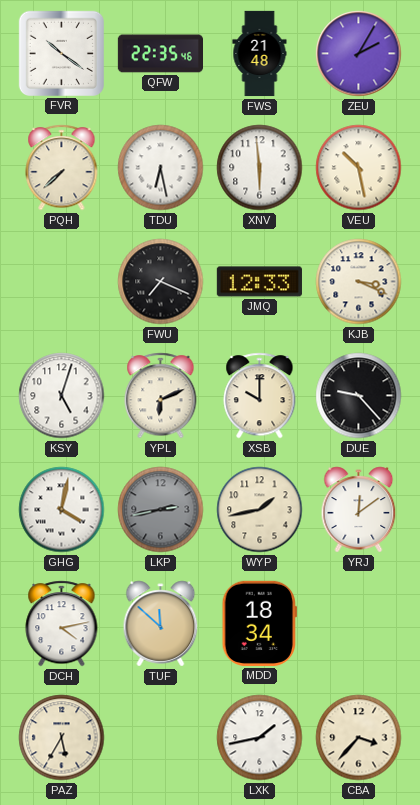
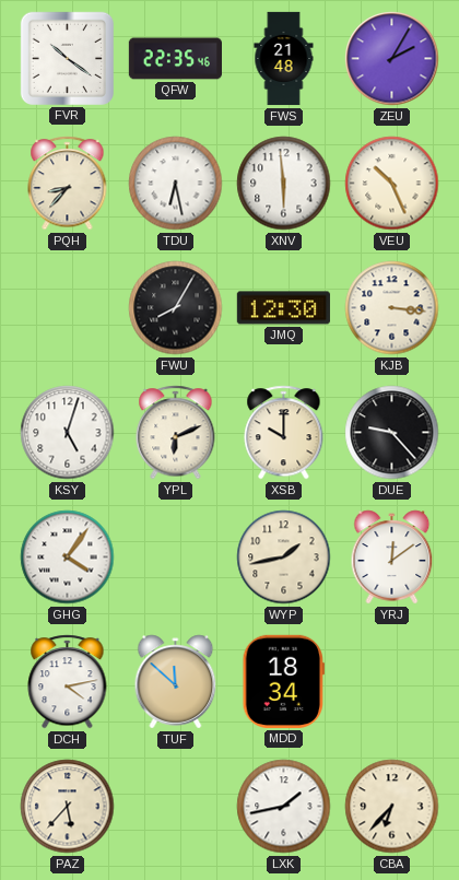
PQH: 7:38 -> 8:37
VEU: 10:28 -> 10:26
FWU: 7:19 -> 8:05
JMQ: 12:33 -> 12:30
KJB: 3:19 -> 3:16
GHG: 4:02 -> 4:06
LKP: 2:43 -> none
PAZ: 5:35 -> 5:37
CBA: 3:37 -> 6:37
